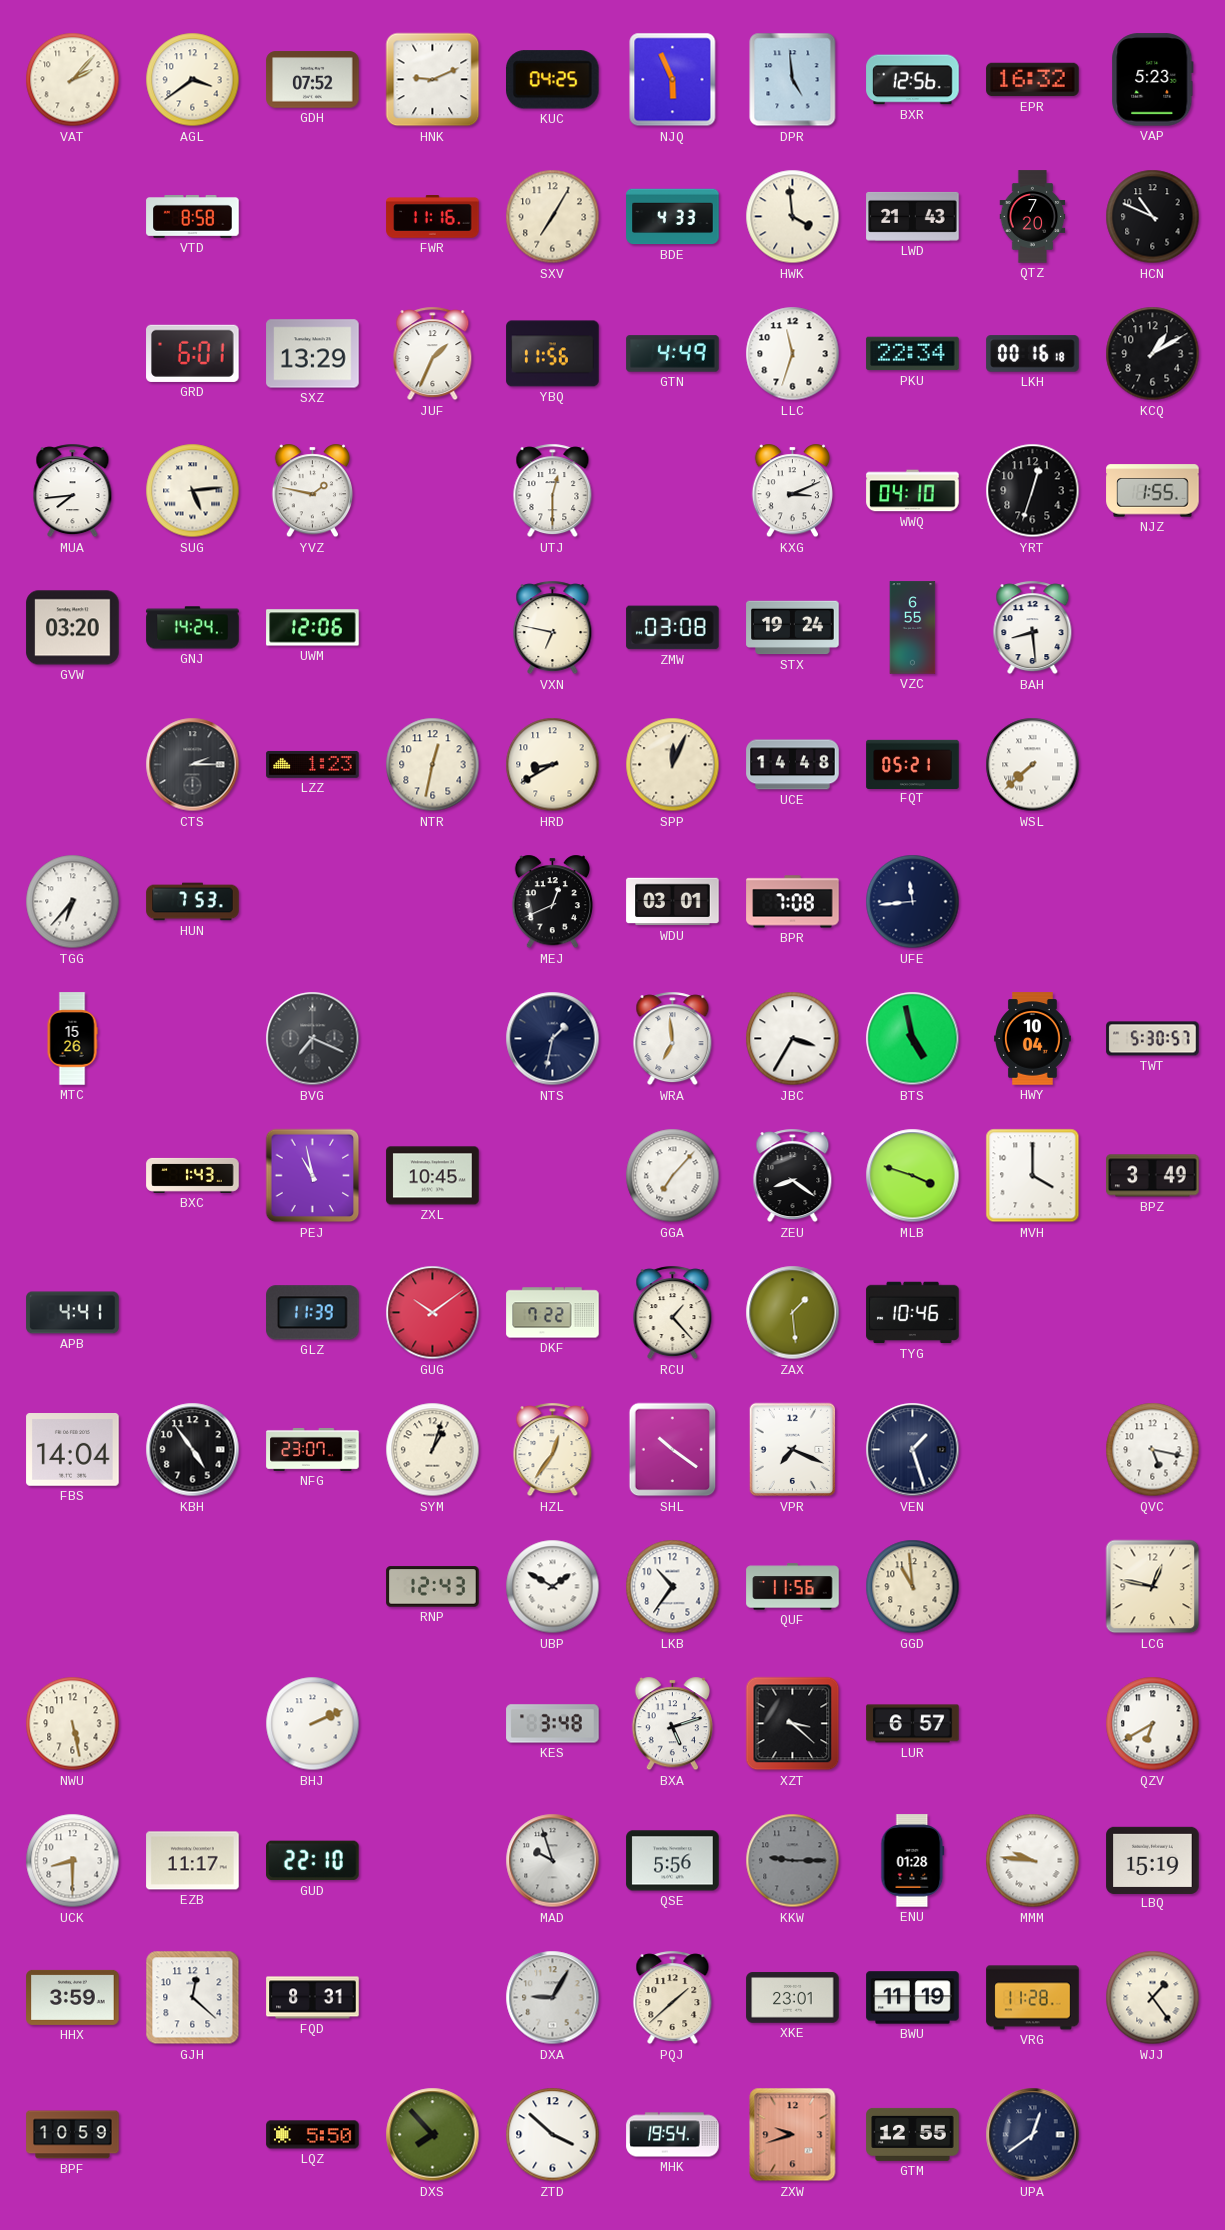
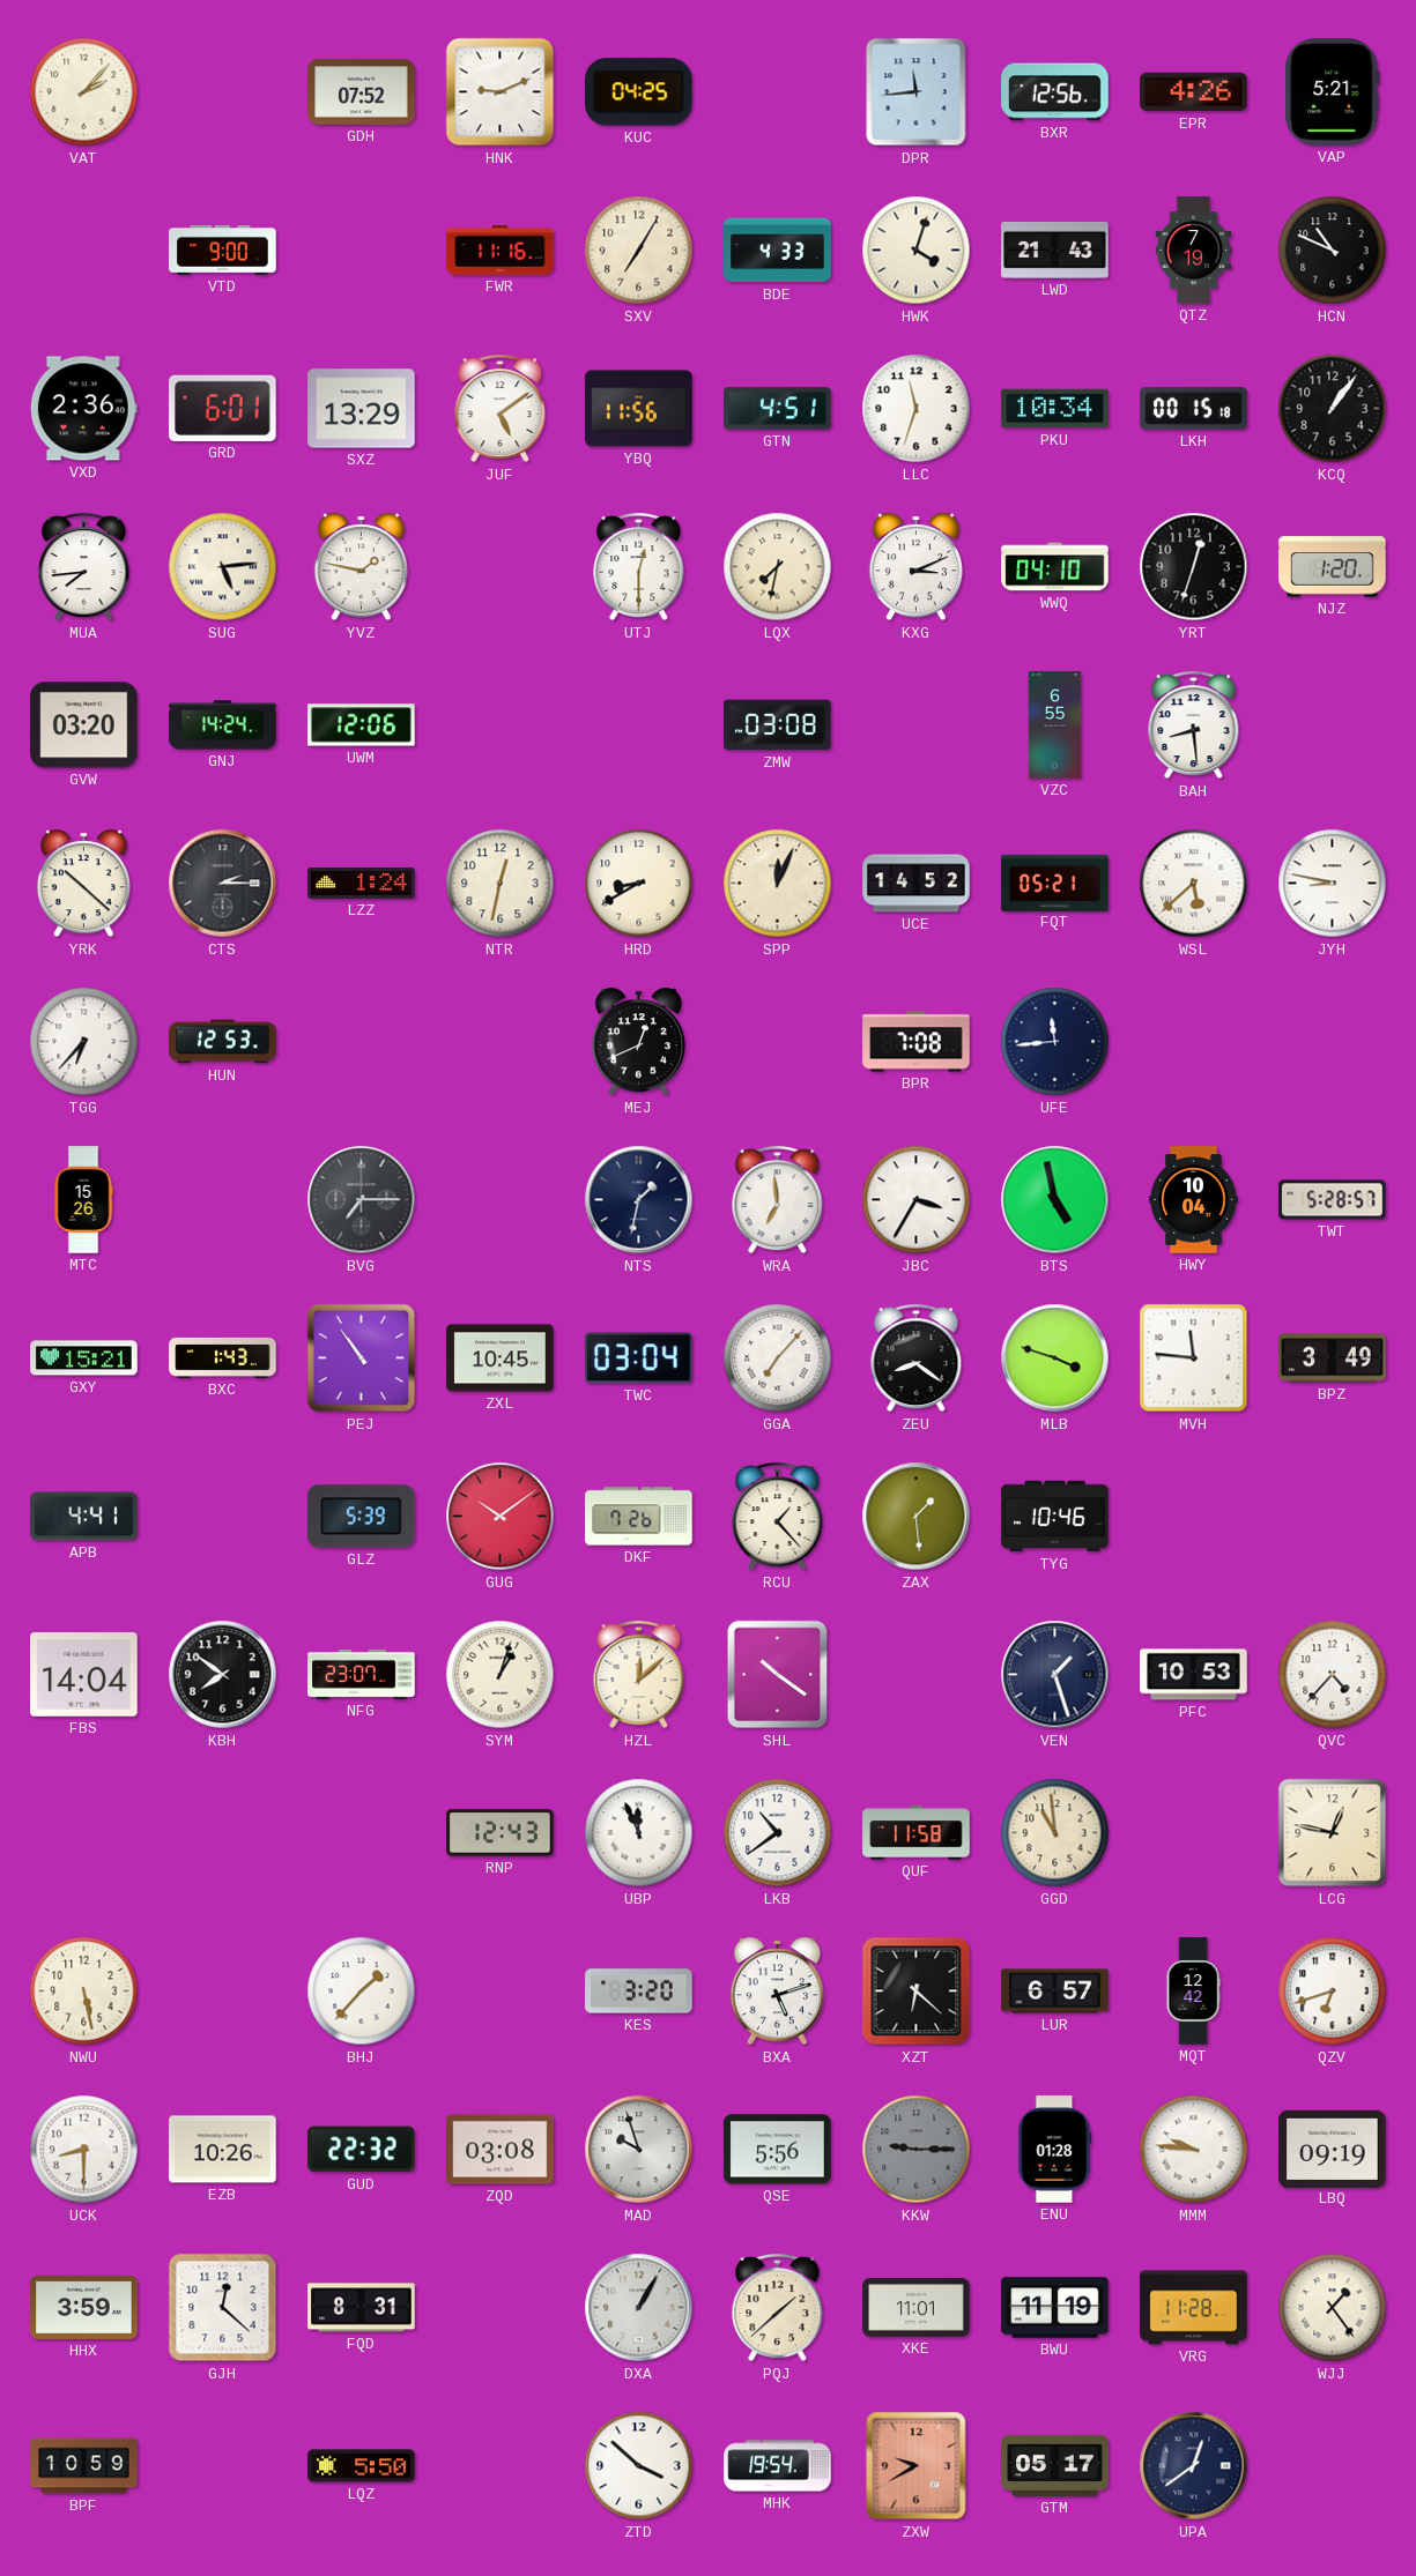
AGL: 3:39 -> none
NJQ: 5:56 -> none
DPR: 4:59 -> 11:44
EPR: 16:32 -> 4:26
VAP: 5:23 -> 5:21
VTD: 8:58 -> 9:00
HWK: 3:59 -> 4:03
QTZ: 7:20 -> 7:19
VXD: none -> 2:36
JUF: 1:34 -> 5:09
GTN: 4:49 -> 4:51
PKU: 22:34 -> 10:34
LKH: 00:16 -> 00:15
KCQ: 1:10 -> 1:06
LQX: none -> 7:32
NJZ: 1:55 -> 1:20
VXN: 6:47 -> none
STX: 19:24 -> none
YRK: none -> 10:22
LZZ: 1:23 -> 1:24
UCE: 14:48 -> 14:52
WSL: 7:38 -> 5:38
JYH: none -> 8:47
HUN: 7:53 -> 12:53
WDU: 03:01 -> none
BVG: 7:19 -> 7:15
TWT: 5:30 -> 5:28
GXY: none -> 15:21
PEJ: 10:58 -> 10:54
TWC: none -> 03:04
MVH: 4:00 -> 11:46
GLZ: 11:39 -> 5:39
DKF: 7:22 -> 7:26
KBH: 4:54 -> 7:51
HZL: 12:36 -> 12:08
VPR: 7:19 -> none
PFC: none -> 10:53
QVC: 5:17 -> 4:37
UBP: 1:50 -> 11:56
LKB: 10:36 -> 10:39
QUF: 11:56 -> 11:58
BHJ: 2:11 -> 1:37
KES: 3:48 -> 3:20
XZT: 3:22 -> 6:22
MQT: none -> 12:42
QZV: 6:40 -> 6:42
EZB: 11:17 -> 10:26
GUD: 22:10 -> 22:32
ZQD: none -> 03:08
LBQ: 15:19 -> 09:19
DXA: 9:05 -> 1:05
XKE: 23:01 -> 11:01
DXS: 7:53 -> none
ZXW: 9:42 -> 9:40
GTM: 12:55 -> 05:17
